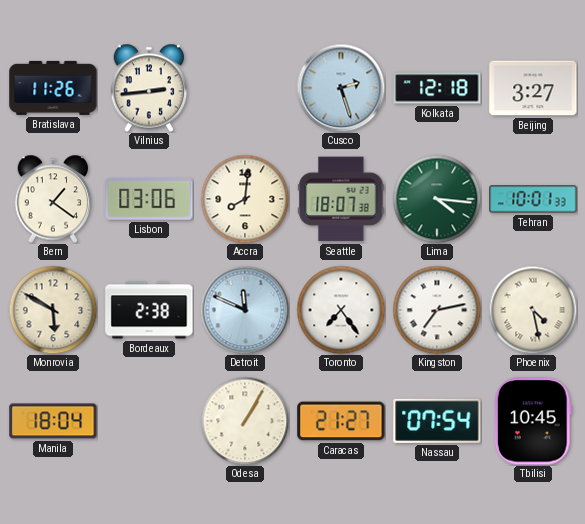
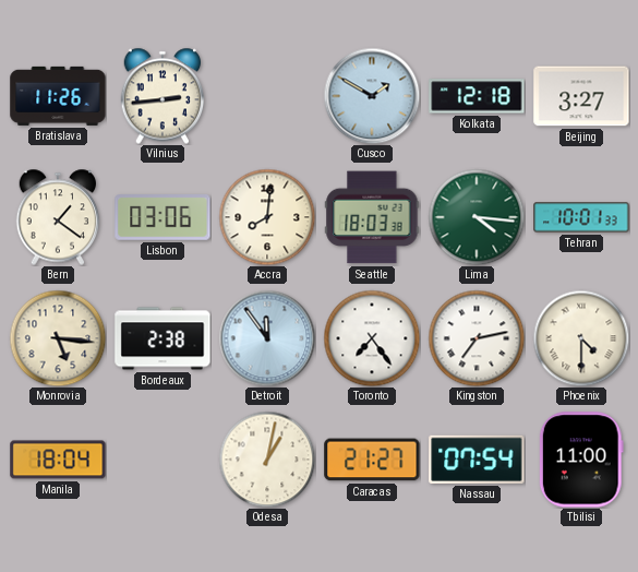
Cusco: 2:27 -> 1:50
Seattle: 18:07 -> 18:03
Monrovia: 5:50 -> 5:16
Detroit: 11:49 -> 11:54
Phoenix: 4:28 -> 4:30
Odesa: 1:05 -> 1:02
Tbilisi: 10:45 -> 11:00
